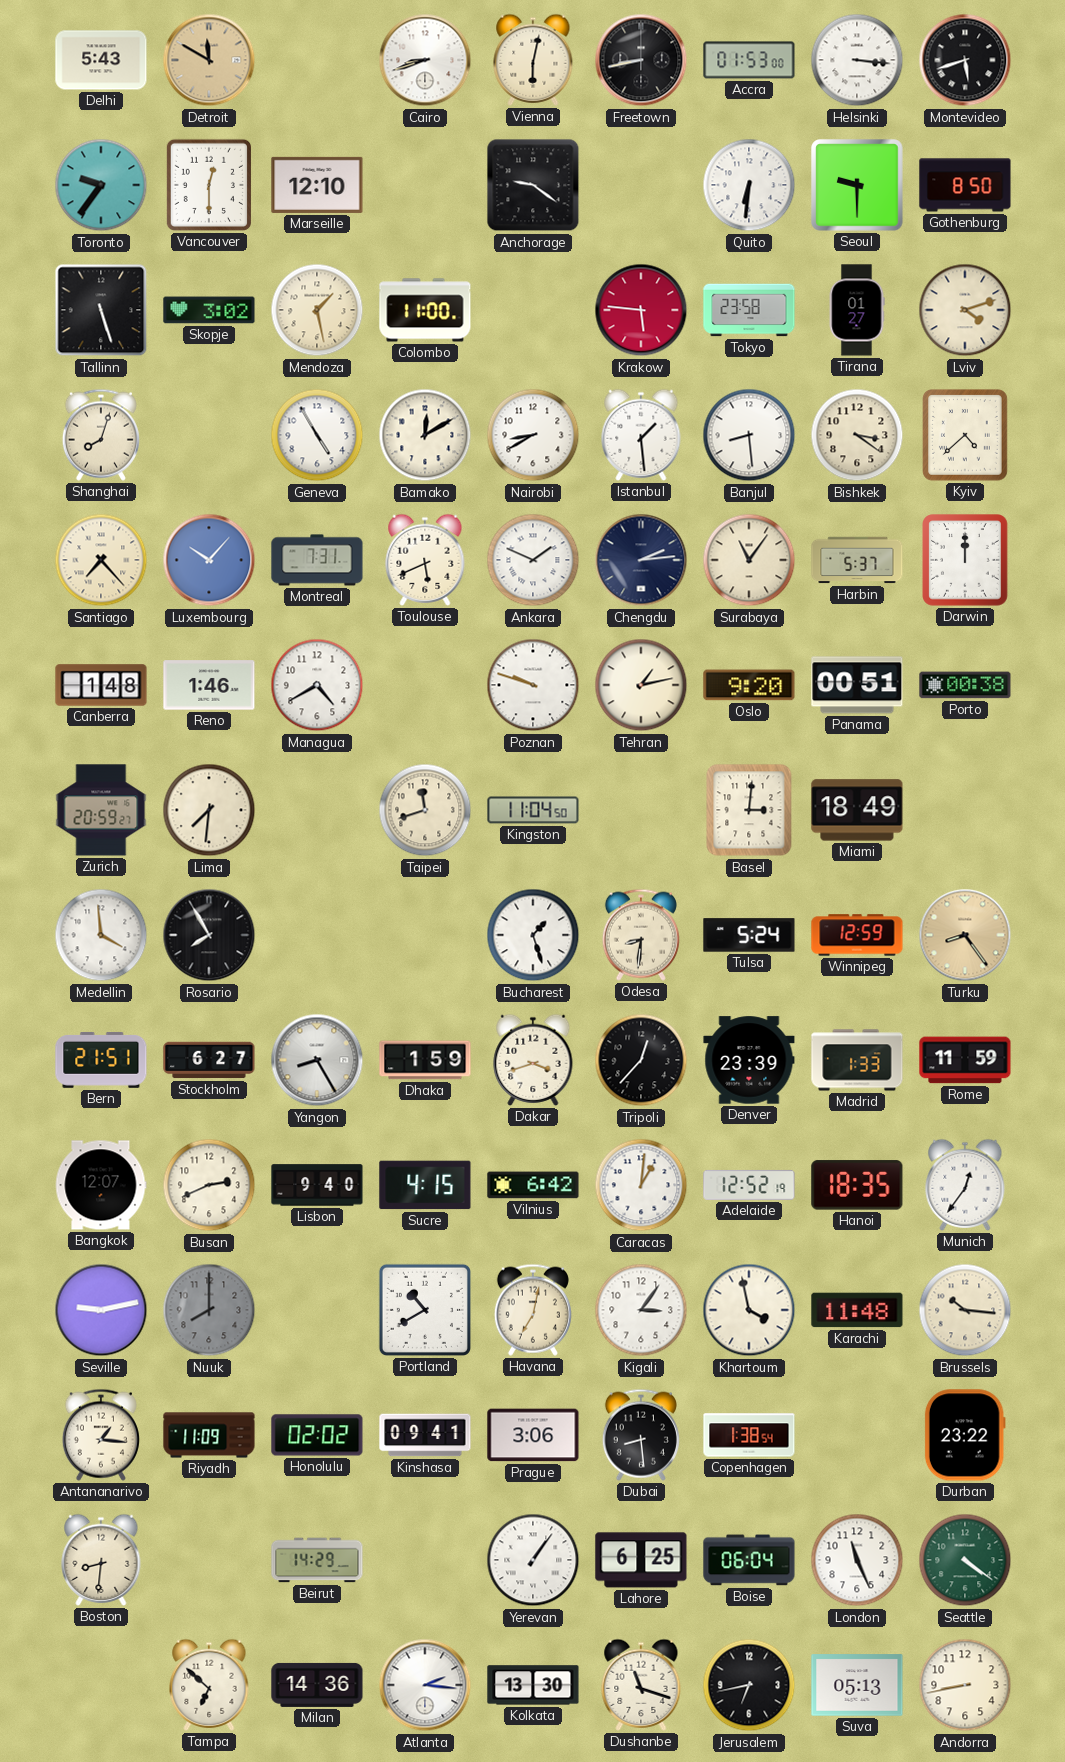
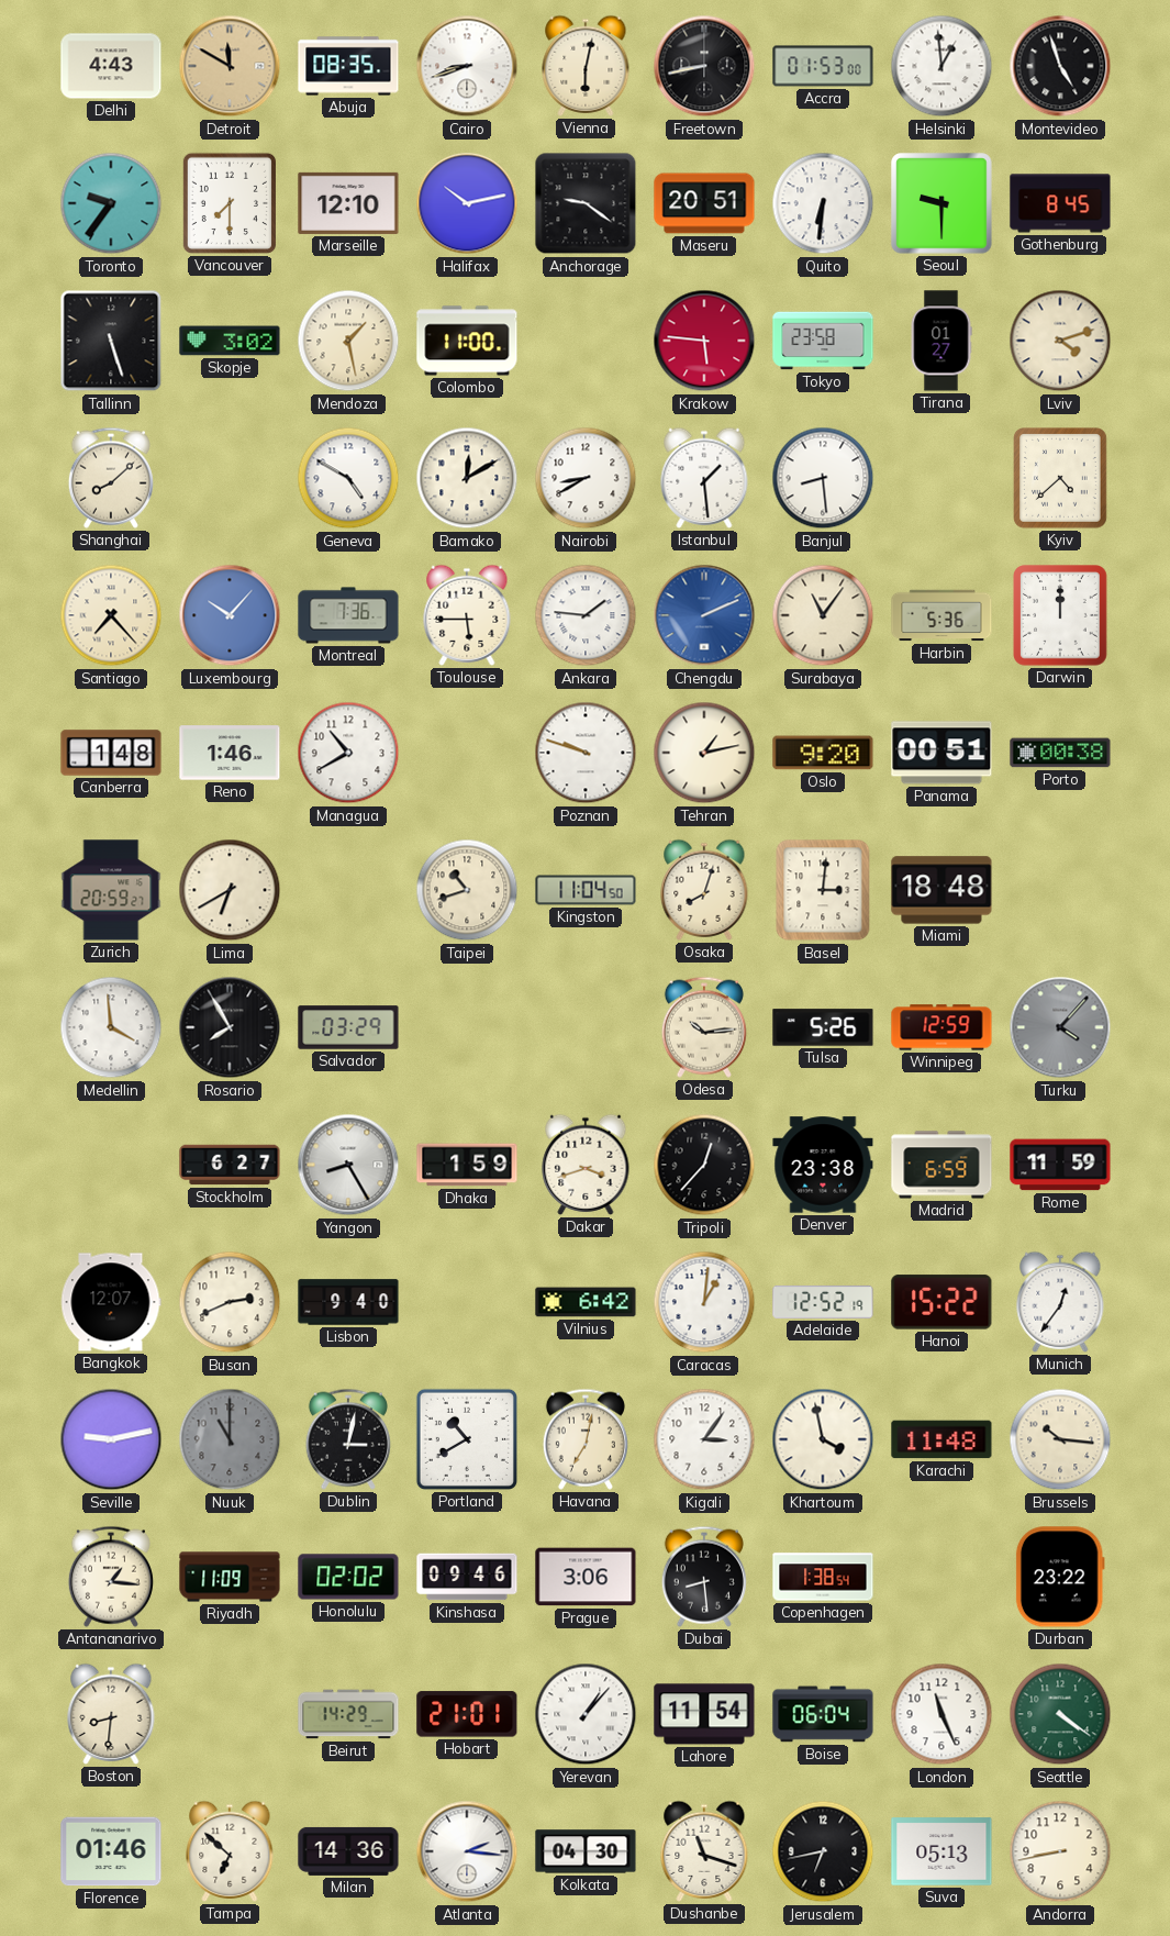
Delhi: 5:43 -> 4:43
Abuja: none -> 08:35
Helsinki: 3:16 -> 12:59
Montevideo: 5:42 -> 4:57
Vancouver: 12:30 -> 7:30
Halifax: none -> 10:13
Maseru: none -> 20:51
Gothenburg: 8:50 -> 8:45
Shanghai: 8:03 -> 8:08
Geneva: 4:55 -> 4:50
Bishkek: 3:21 -> none
Montreal: 7:31 -> 7:36
Toulouse: 5:41 -> 5:45
Ankara: 1:49 -> 1:46
Chengdu: 2:14 -> 2:11
Chengdu dial: navy -> blue
Harbin: 5:37 -> 5:36
Managua: 4:40 -> 10:40
Lima: 7:31 -> 6:40
Taipei: 11:42 -> 10:42
Osaka: none -> 8:03
Miami: 18:49 -> 18:48
Salvador: none -> 03:29
Bucharest: 1:27 -> none
Odesa: 8:31 -> 10:14
Tulsa: 5:24 -> 5:26
Turku: 8:24 -> 4:07
Turku dial: champagne -> grey
Bern: 21:51 -> none
Denver: 23:39 -> 23:38
Madrid: 1:33 -> 6:59
Sucre: 4:15 -> none
Hanoi: 18:35 -> 15:22
Nuuk: 8:00 -> 11:00
Dublin: none -> 3:02
Kinshasa: 09:41 -> 09:46
Hobart: none -> 21:01
Yerevan: 1:06 -> 1:07
Lahore: 6:25 -> 11:54
Florence: none -> 01:46
Kolkata: 13:30 -> 04:30
